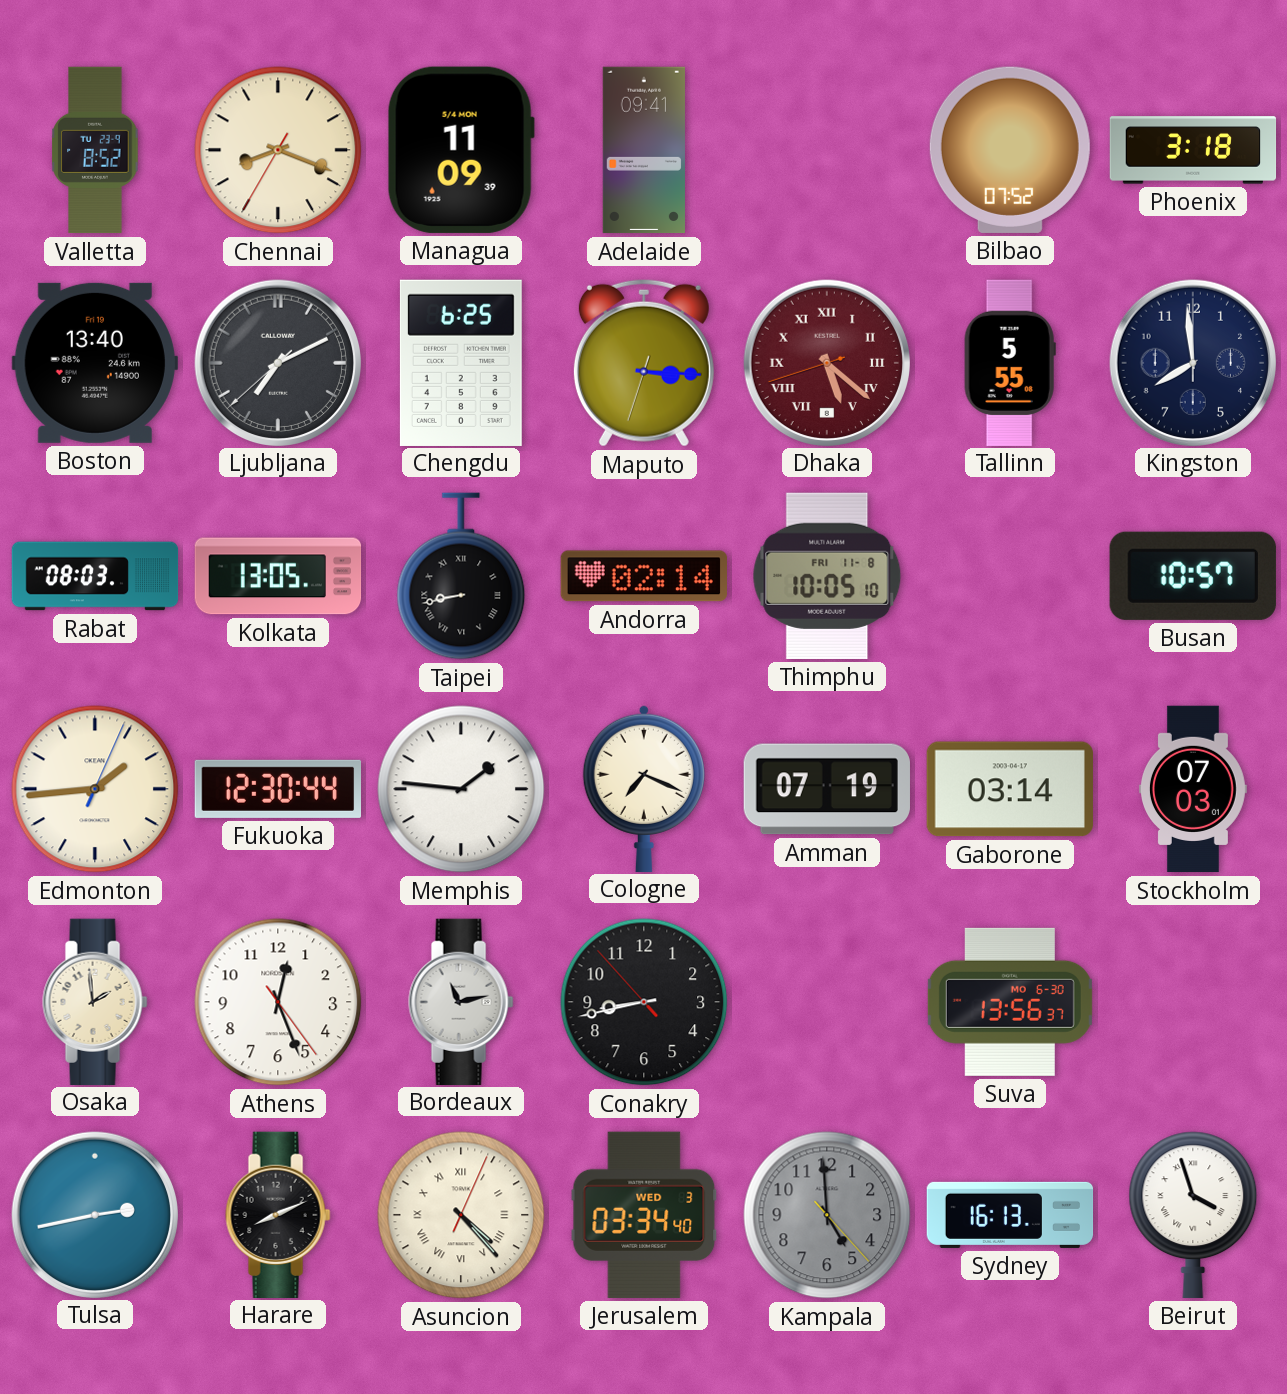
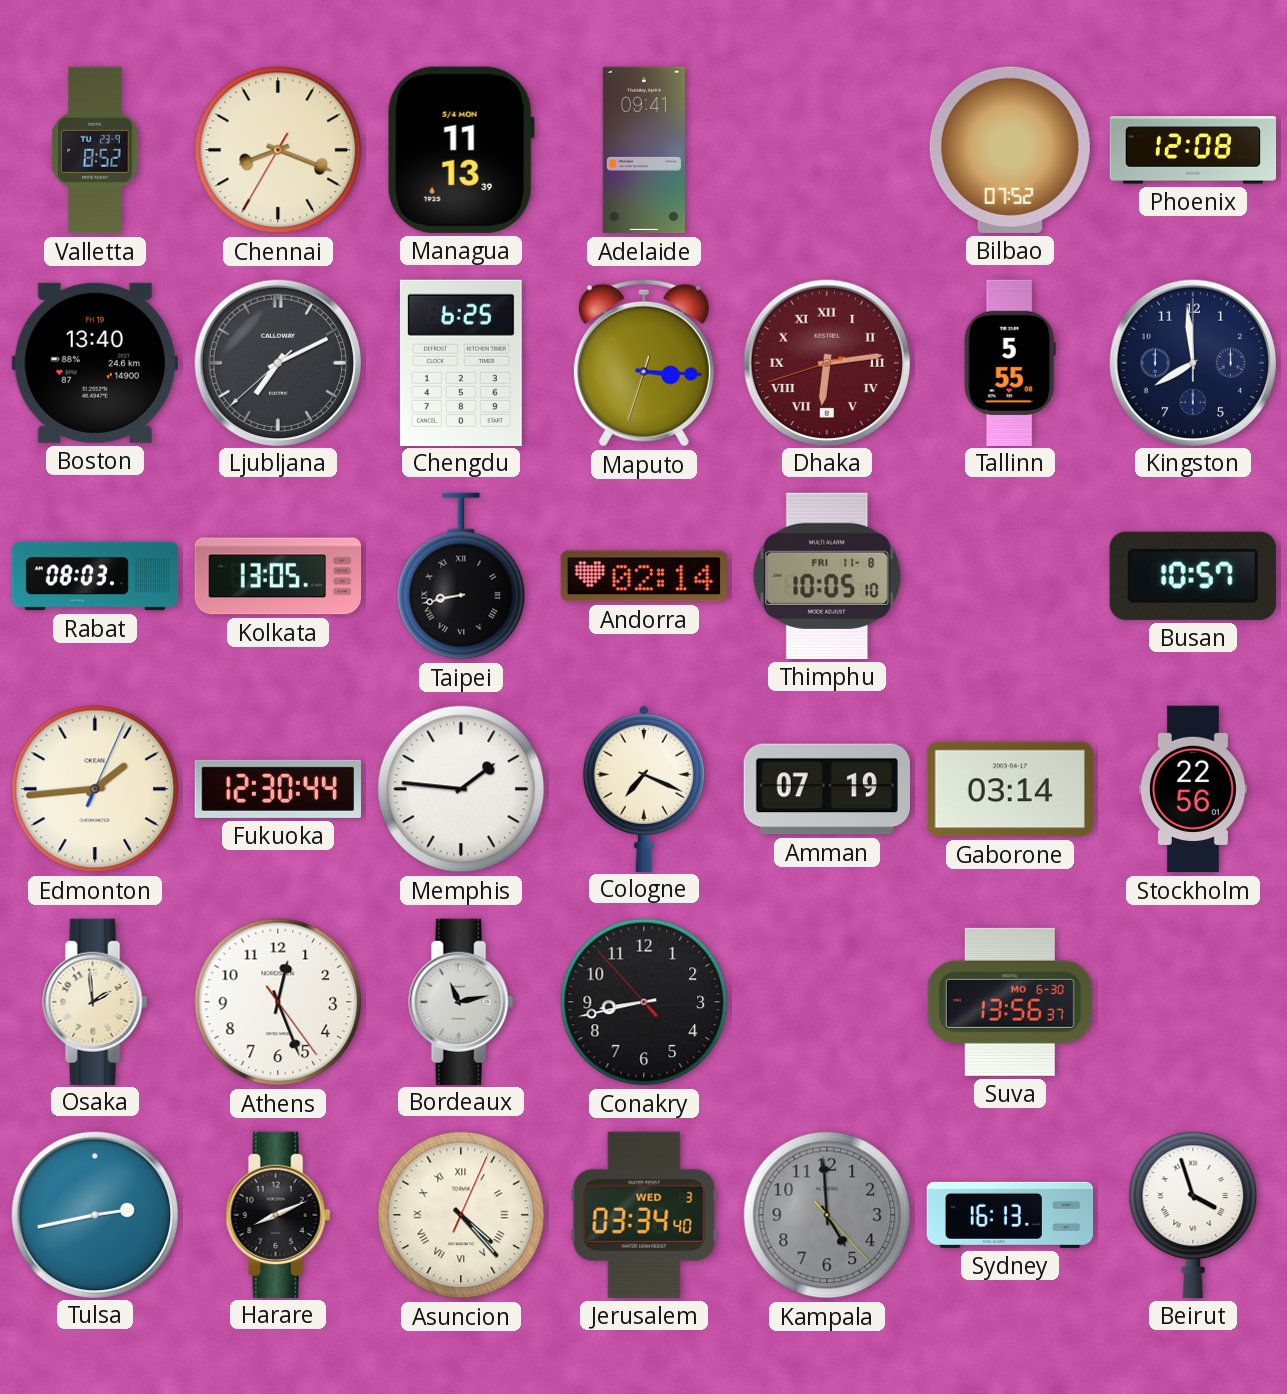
Managua: 11:09 -> 11:13
Phoenix: 3:18 -> 12:08
Dhaka: 5:21 -> 6:13
Stockholm: 07:03 -> 22:56
